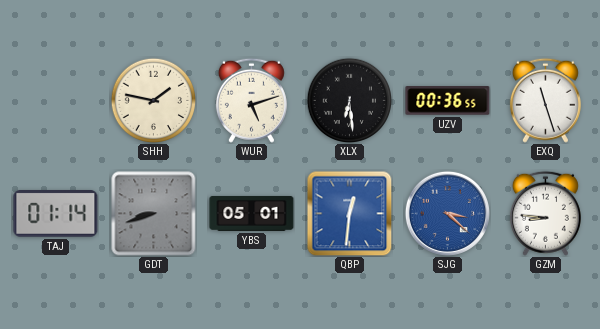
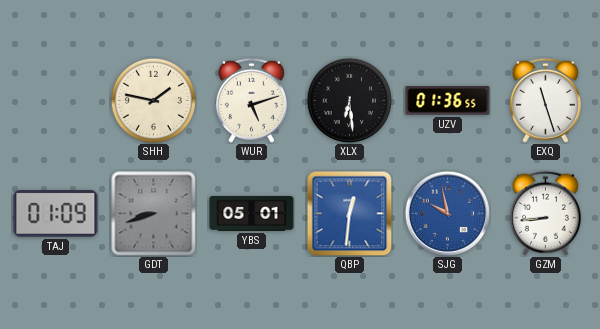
UZV: 00:36 -> 01:36
TAJ: 01:14 -> 01:09
SJG: 3:22 -> 9:58
GZM: 8:46 -> 8:44
